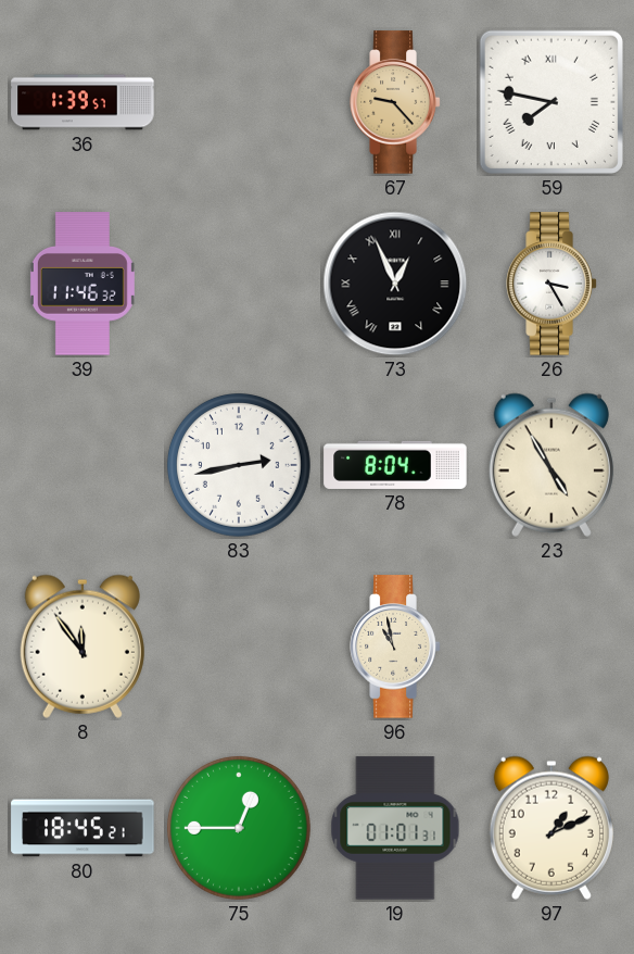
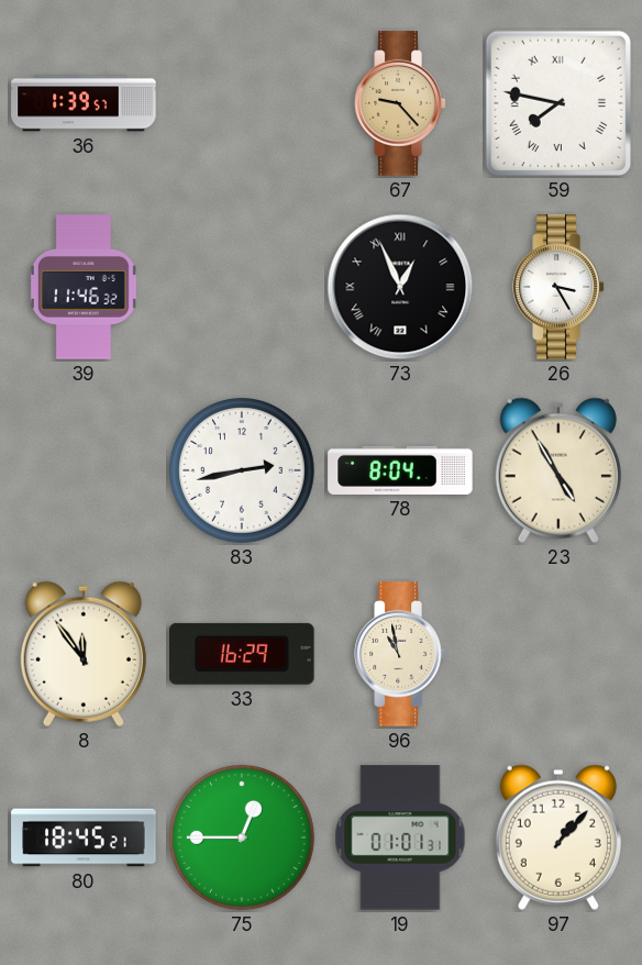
33: none -> 16:29
97: 1:11 -> 1:07
